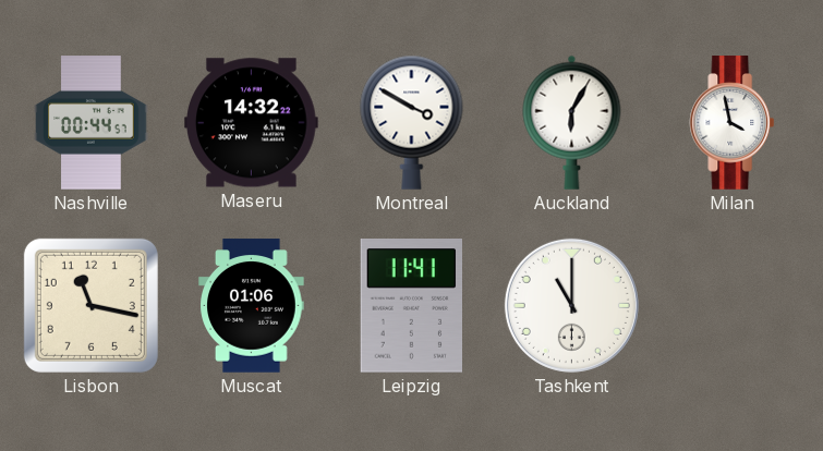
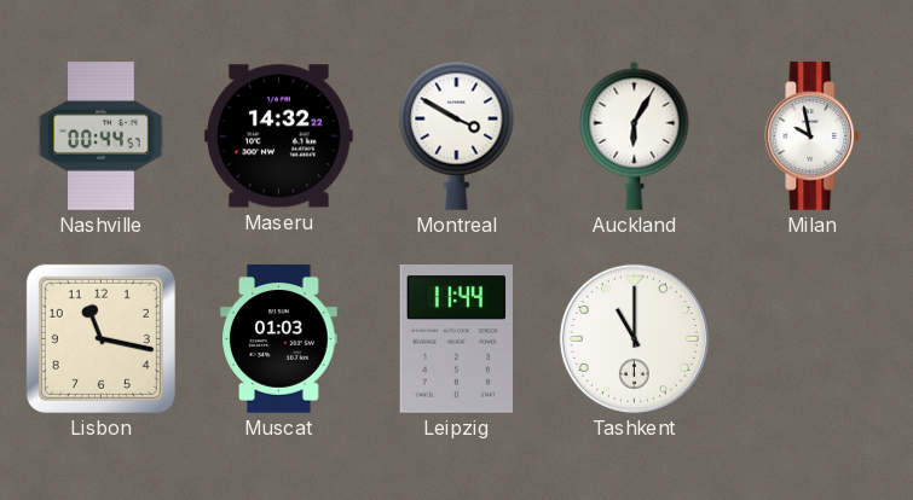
Milan: 3:58 -> 9:58
Muscat: 01:06 -> 01:03
Leipzig: 11:41 -> 11:44
